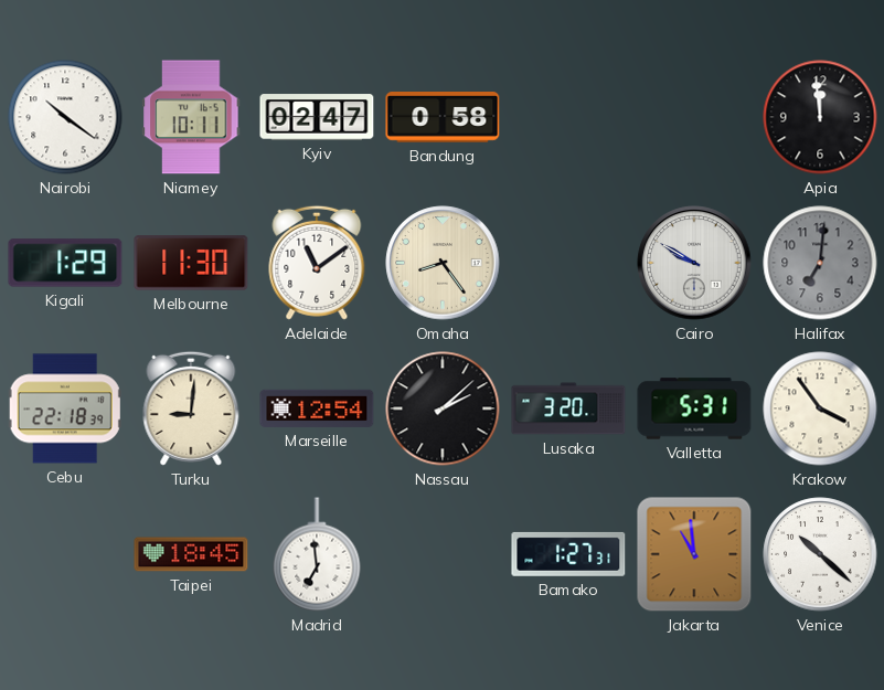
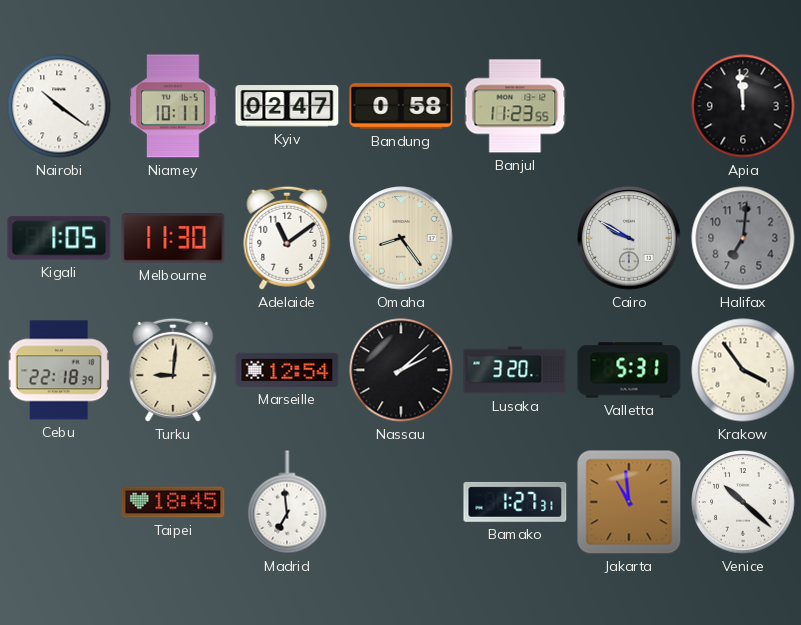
Banjul: none -> 11:23
Kigali: 1:29 -> 1:05
